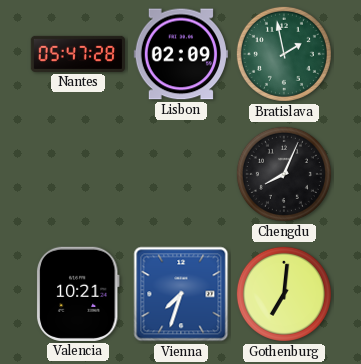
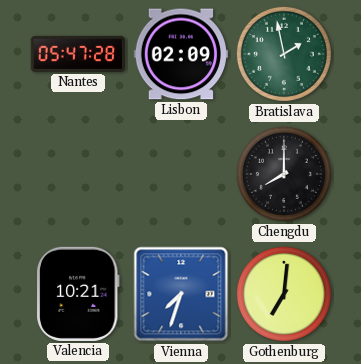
Chengdu: 8:04 -> 8:00
